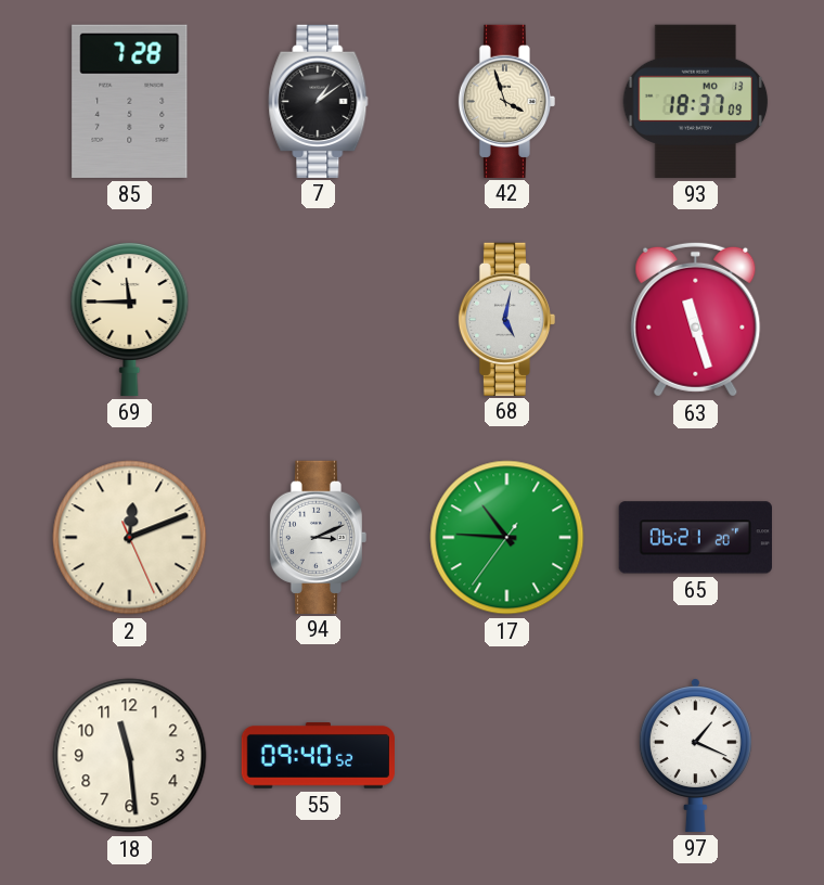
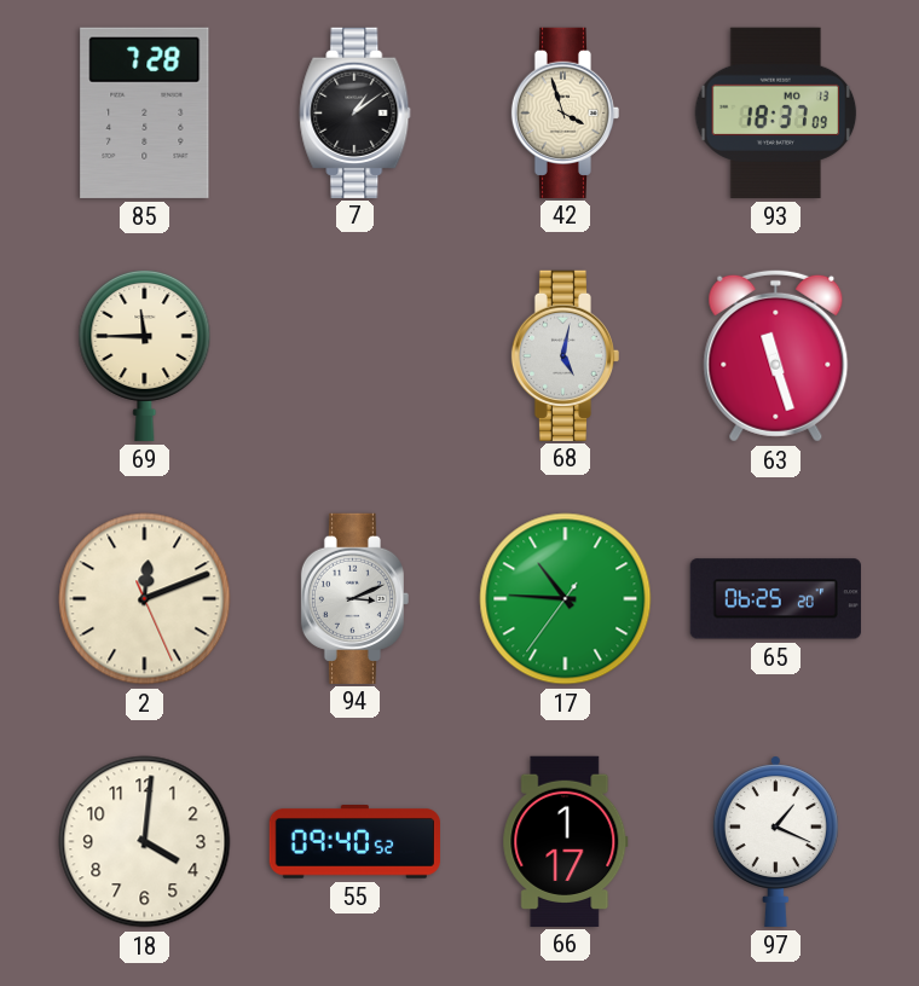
65: 06:21 -> 06:25
18: 11:29 -> 4:01
66: none -> 1:17
